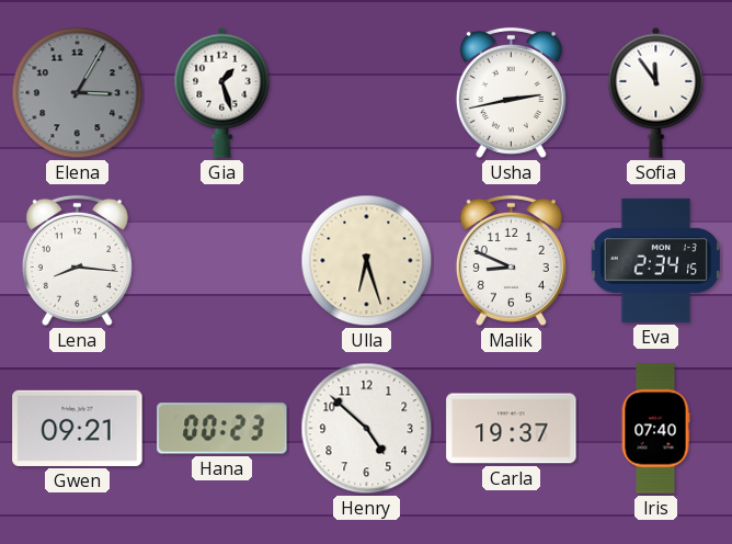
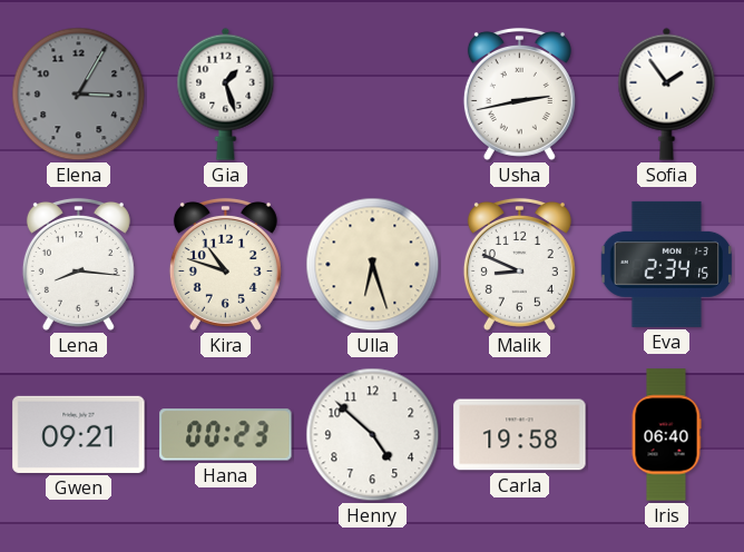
Sofia: 11:54 -> 1:54
Kira: none -> 10:48
Carla: 19:37 -> 19:58
Iris: 07:40 -> 06:40
